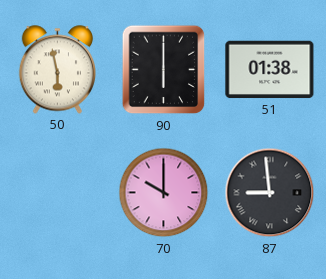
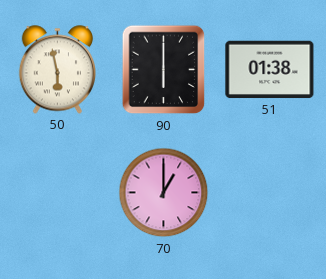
70: 10:00 -> 1:00
87: 8:59 -> none
